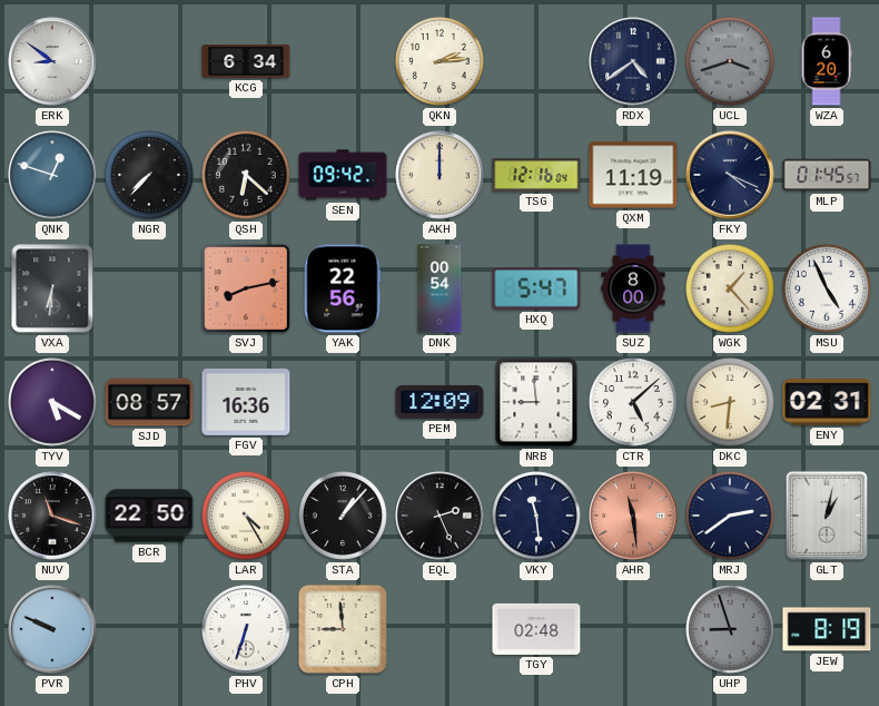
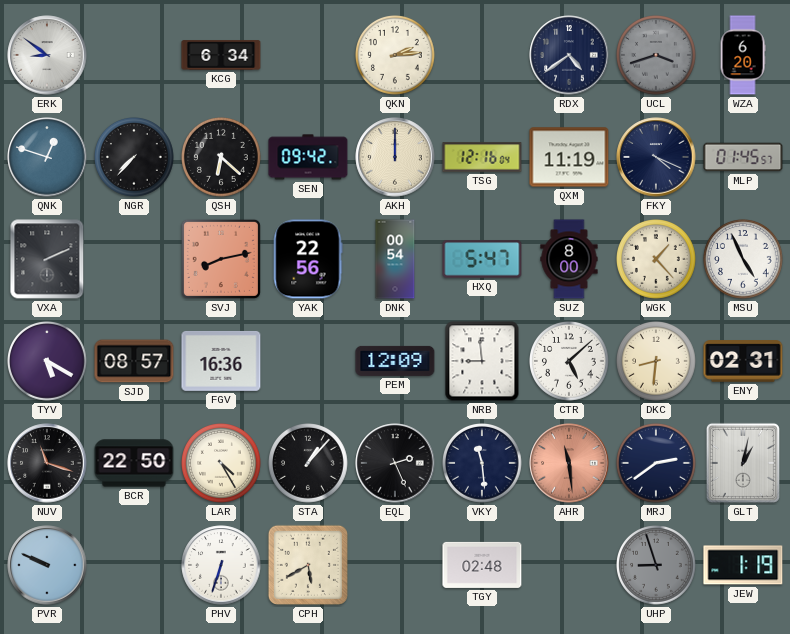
VXA: 6:31 -> 2:11
CPH: 8:59 -> 5:40
JEW: 8:19 -> 1:19
